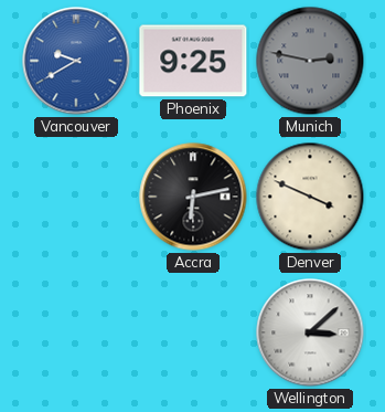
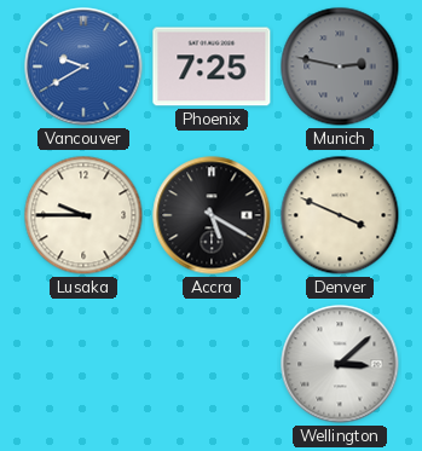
Phoenix: 9:25 -> 7:25
Lusaka: none -> 9:45
Accra: 6:13 -> 5:20
